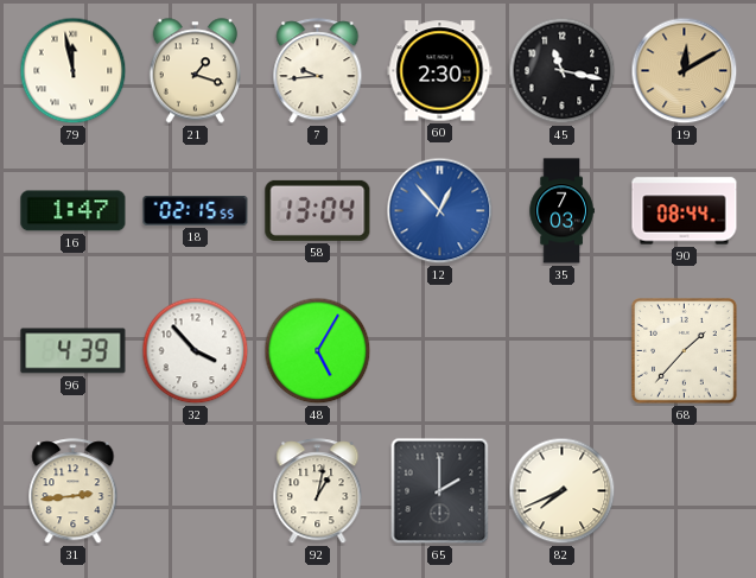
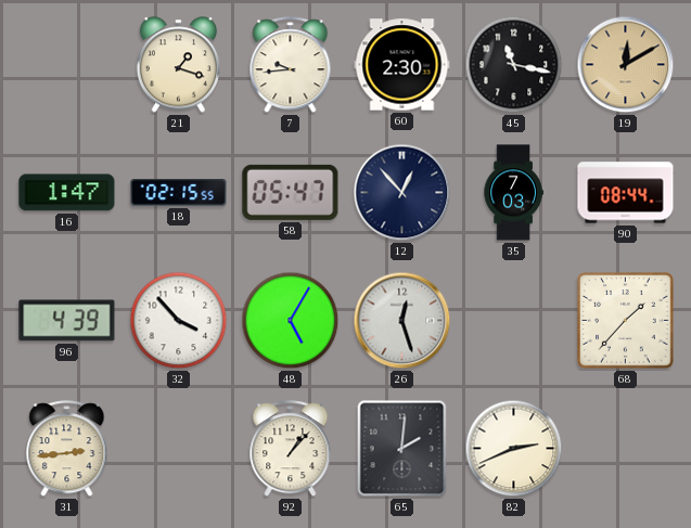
79: 11:58 -> none
58: 13:04 -> 05:47
12 dial: blue -> navy
26: none -> 12:27
92: 1:02 -> 1:07
65: 2:00 -> 2:01
82: 7:41 -> 2:41
